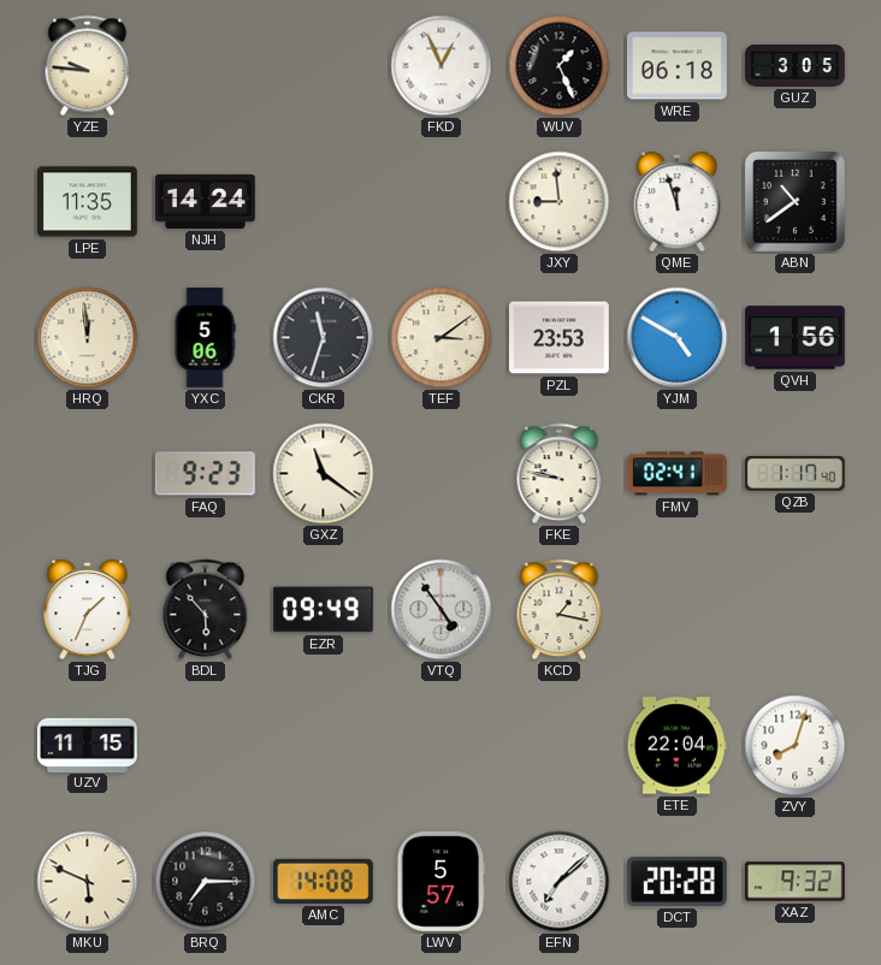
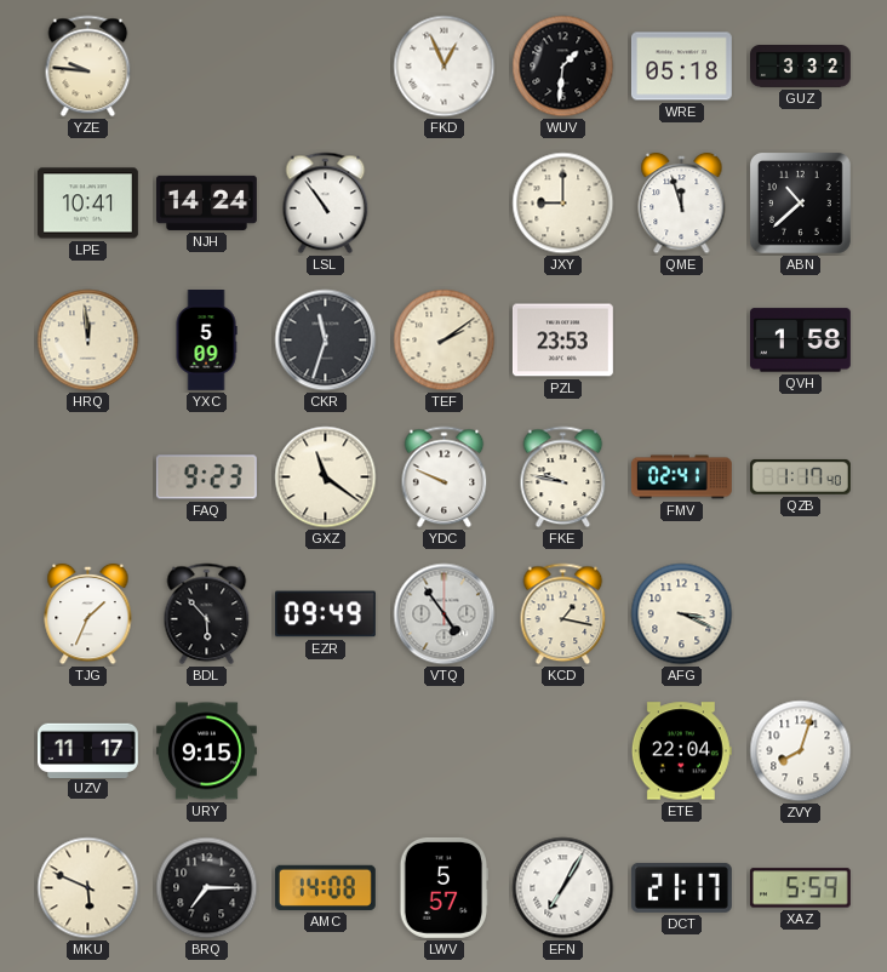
WUV: 1:26 -> 1:31
WRE: 06:18 -> 05:18
GUZ: 3:05 -> 3:32
LPE: 11:35 -> 10:41
LSL: none -> 10:54
JXY: 8:59 -> 9:00
ABN: 10:39 -> 10:38
YXC: 5:06 -> 5:09
TEF: 3:09 -> 2:09
YJM: 4:50 -> none
QVH: 1:56 -> 1:58
YDC: none -> 9:49
AFG: none -> 3:19
UZV: 11:15 -> 11:17
URY: none -> 9:15
EFN: 7:08 -> 7:05
DCT: 20:28 -> 21:17
XAZ: 9:32 -> 5:59
